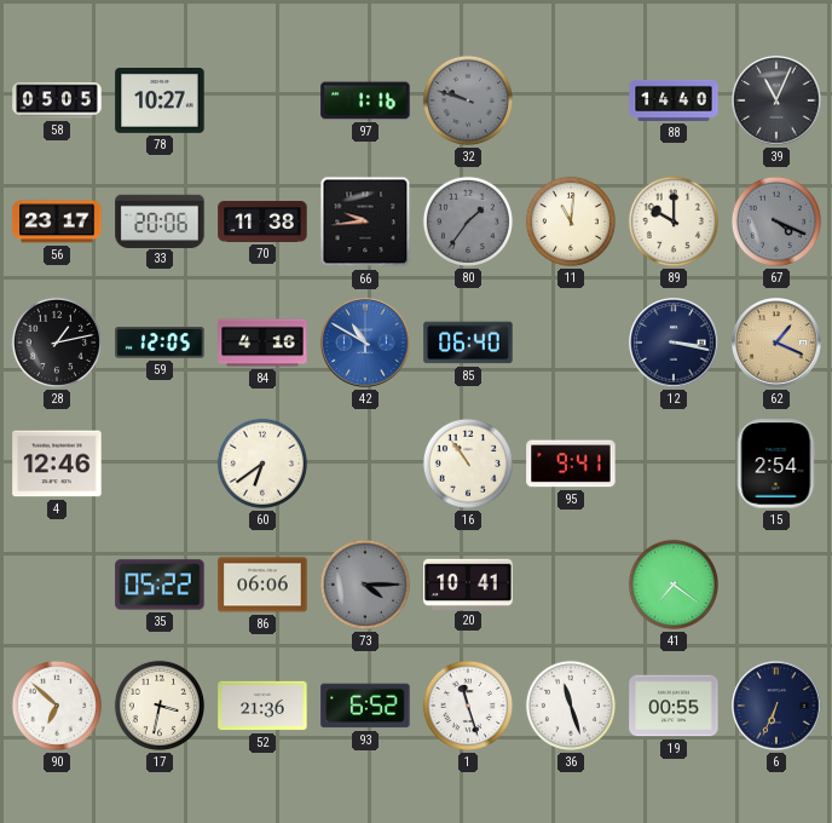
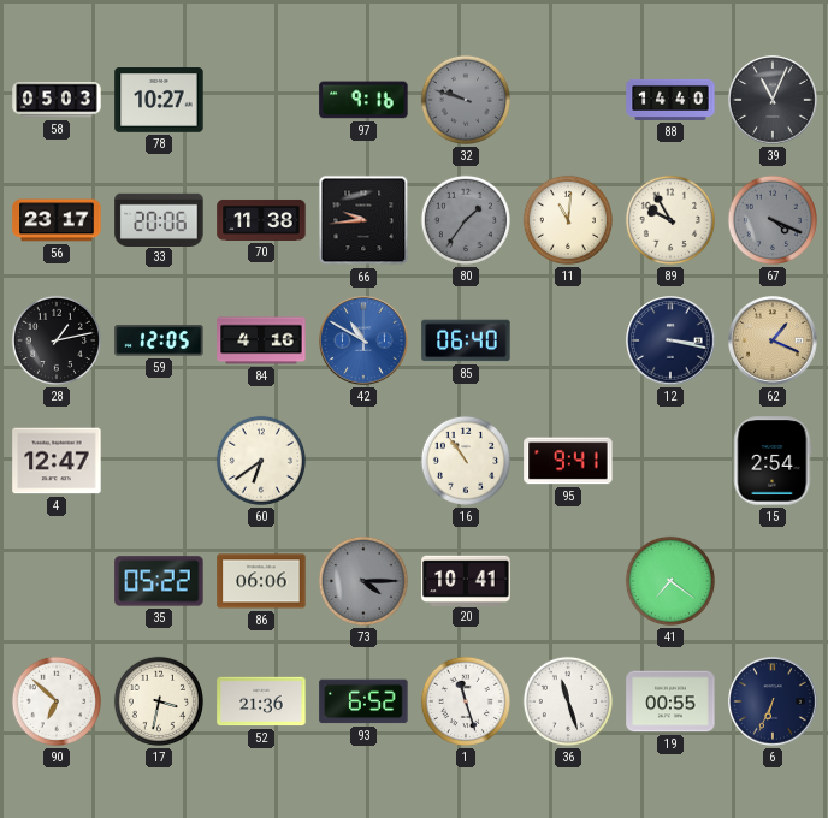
58: 05:05 -> 05:03
97: 1:16 -> 9:16
89: 10:00 -> 9:55
4: 12:46 -> 12:47
